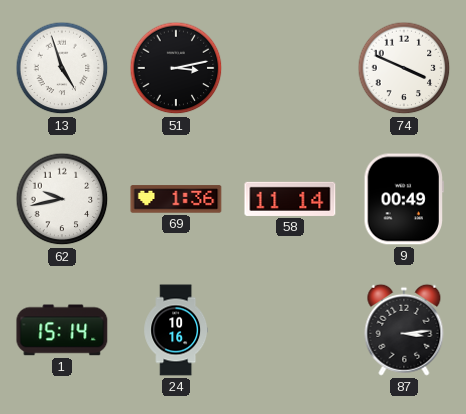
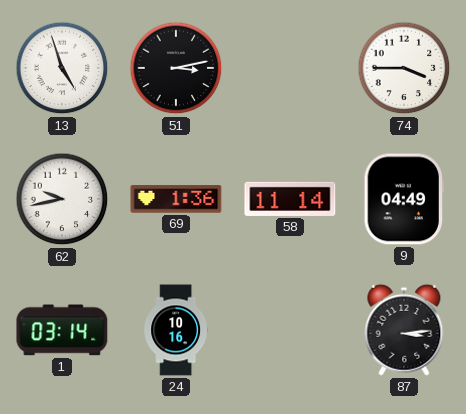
74: 3:49 -> 3:45
9: 00:49 -> 04:49
1: 15:14 -> 03:14
